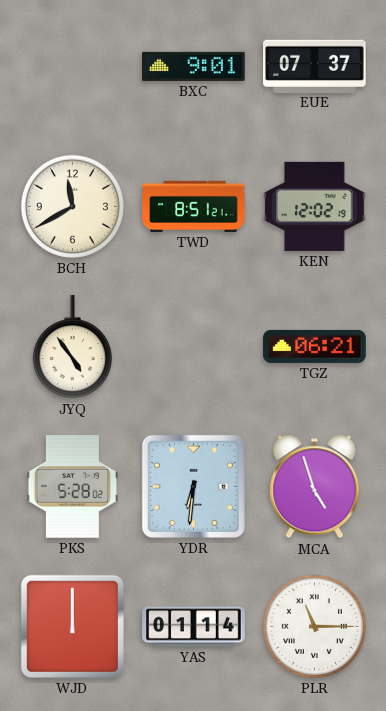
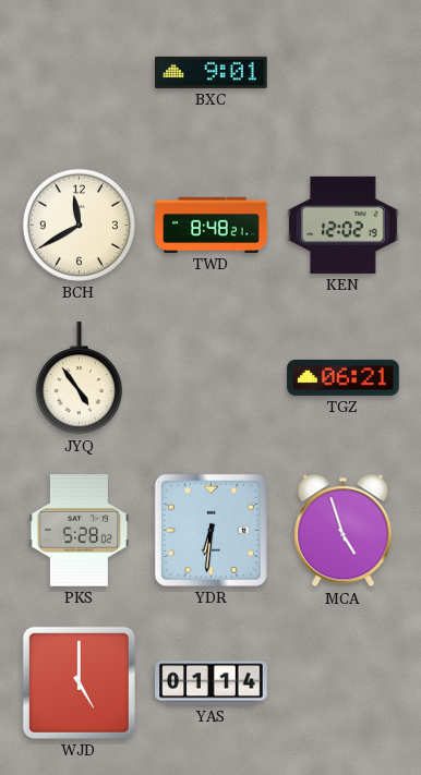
EUE: 07:37 -> none
TWD: 8:51 -> 8:48
WJD: 12:00 -> 5:00
PLR: 11:15 -> none
